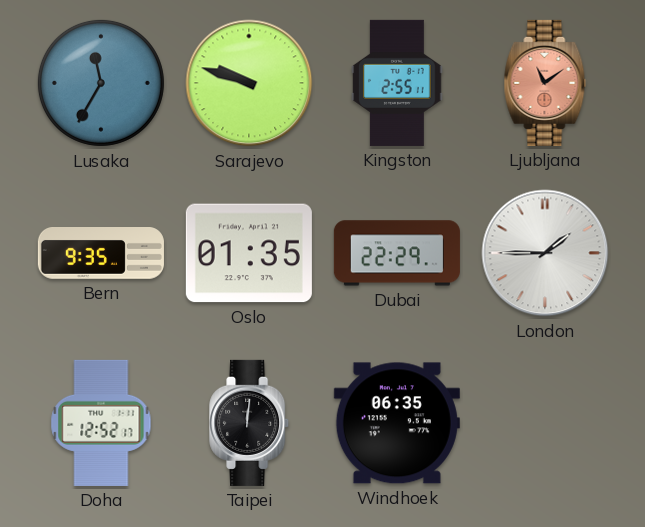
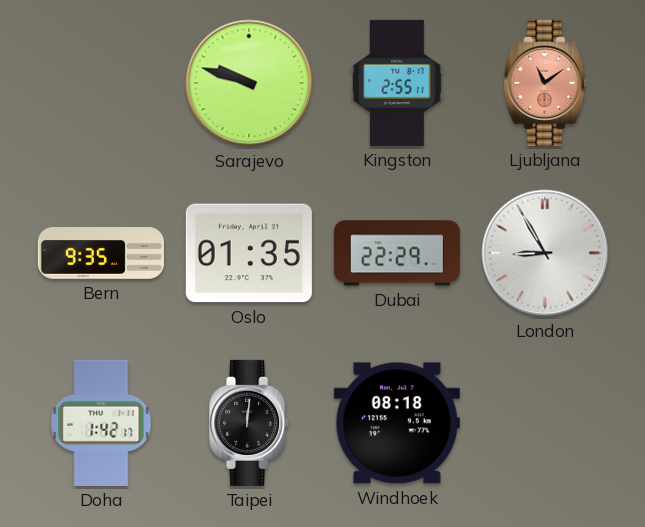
Lusaka: 11:35 -> none
London: 1:45 -> 8:55
Doha: 12:52 -> 1:42
Windhoek: 06:35 -> 08:18
